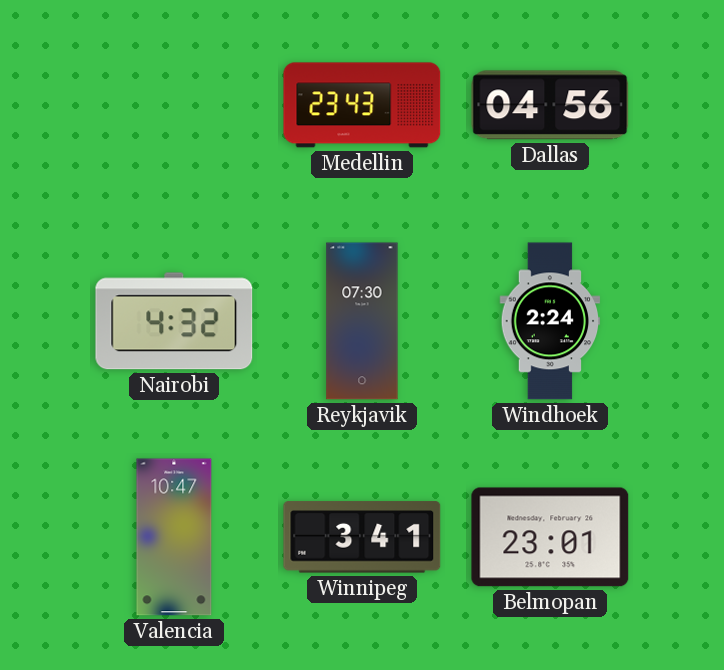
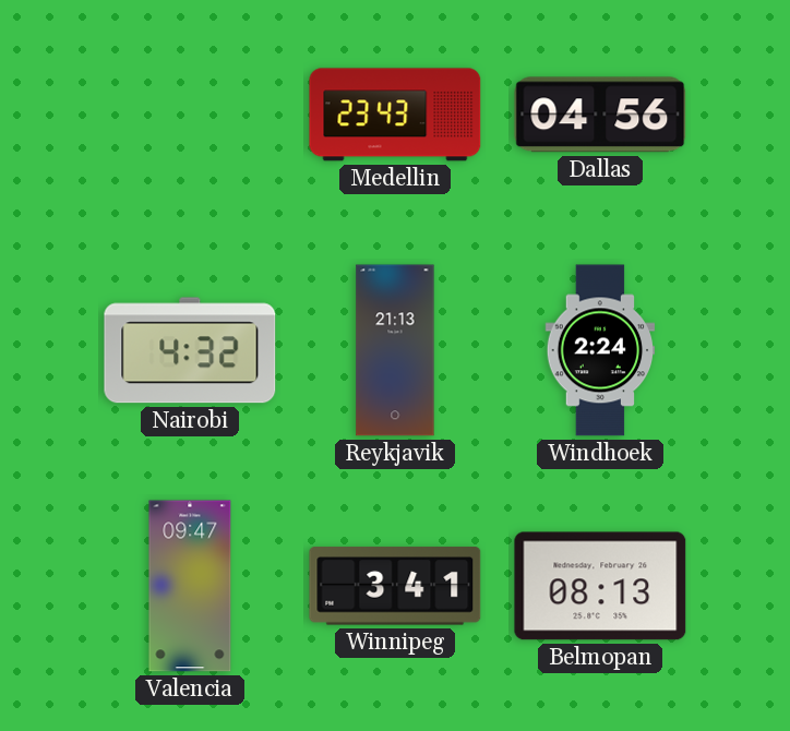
Reykjavik: 07:30 -> 21:13
Valencia: 10:47 -> 09:47
Belmopan: 23:01 -> 08:13
